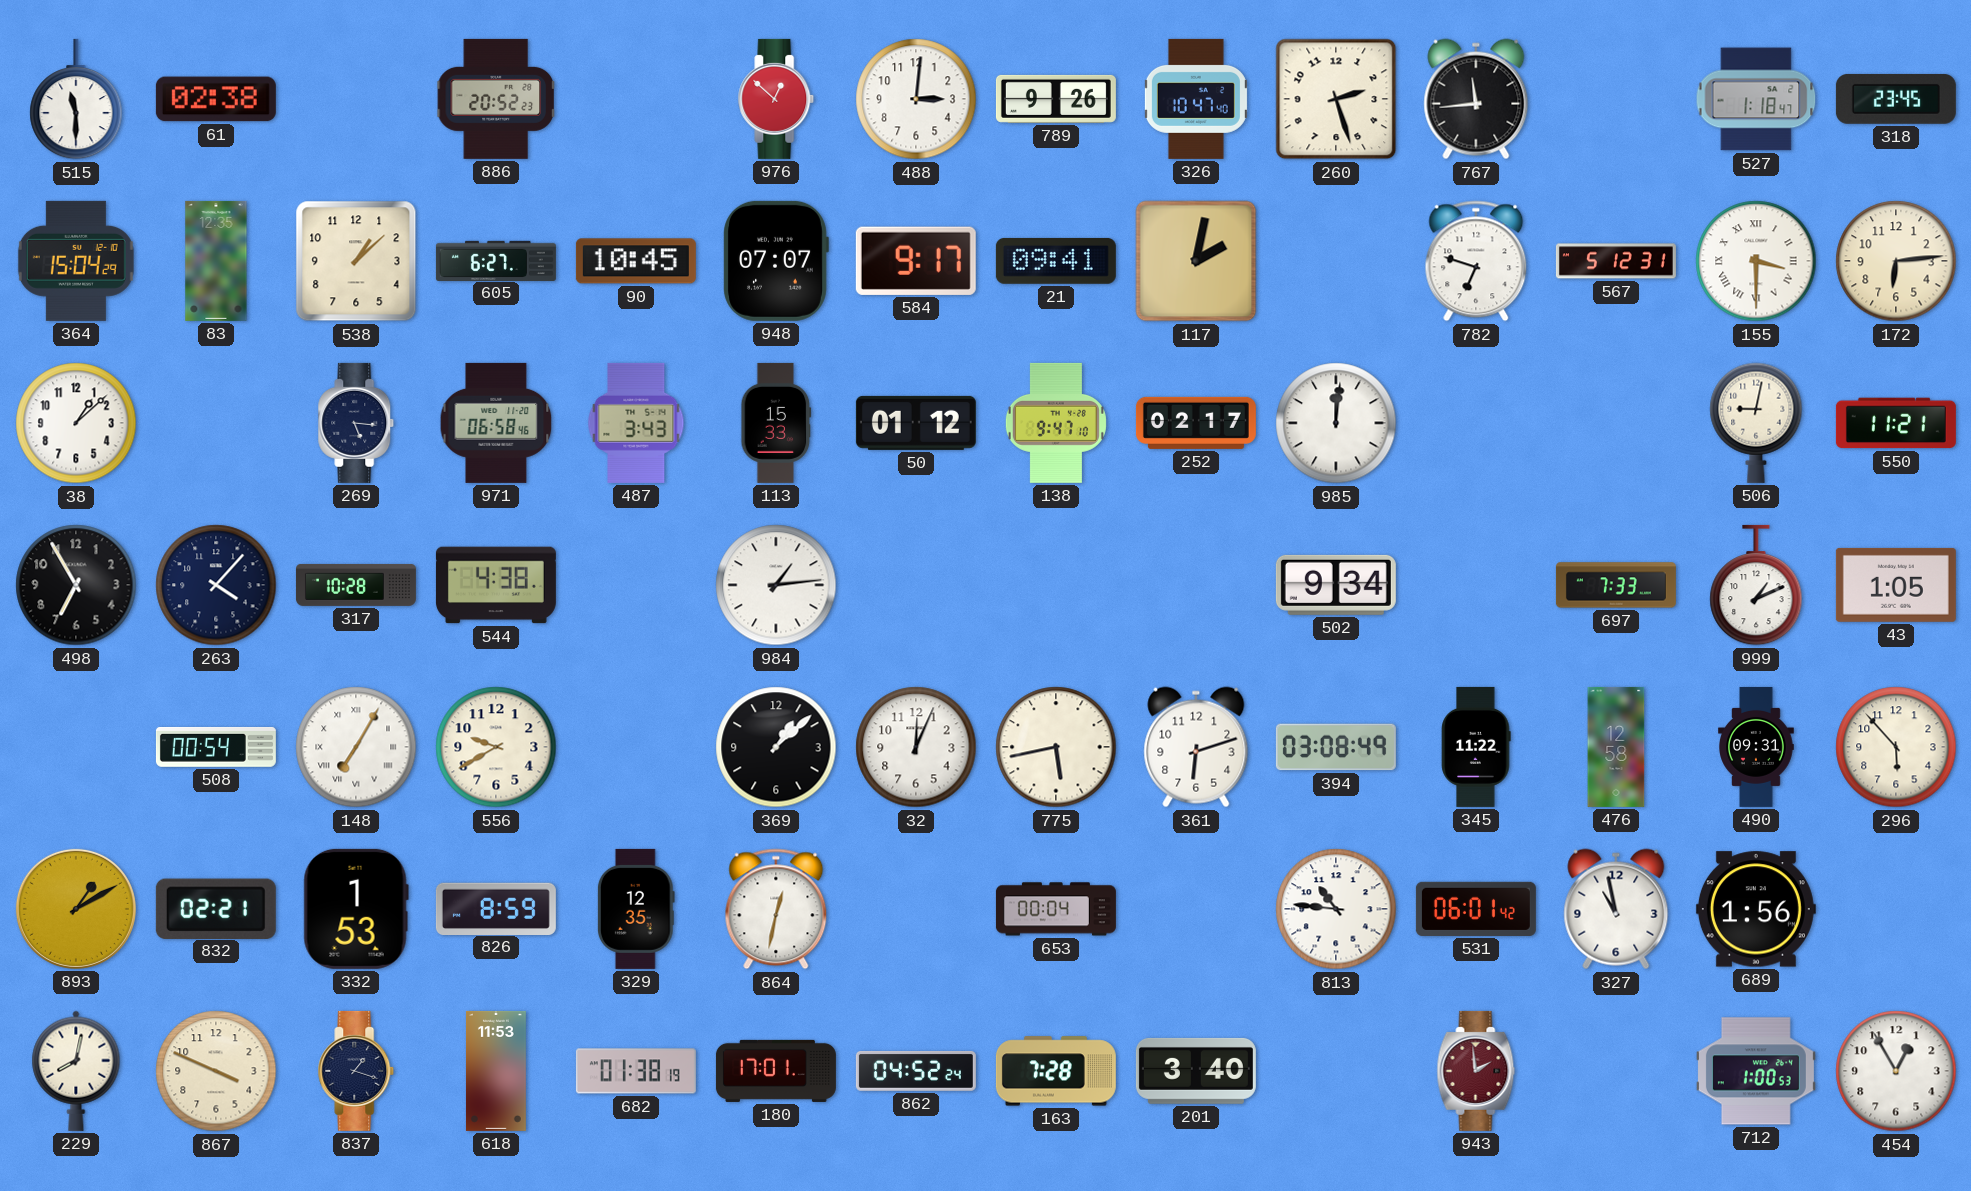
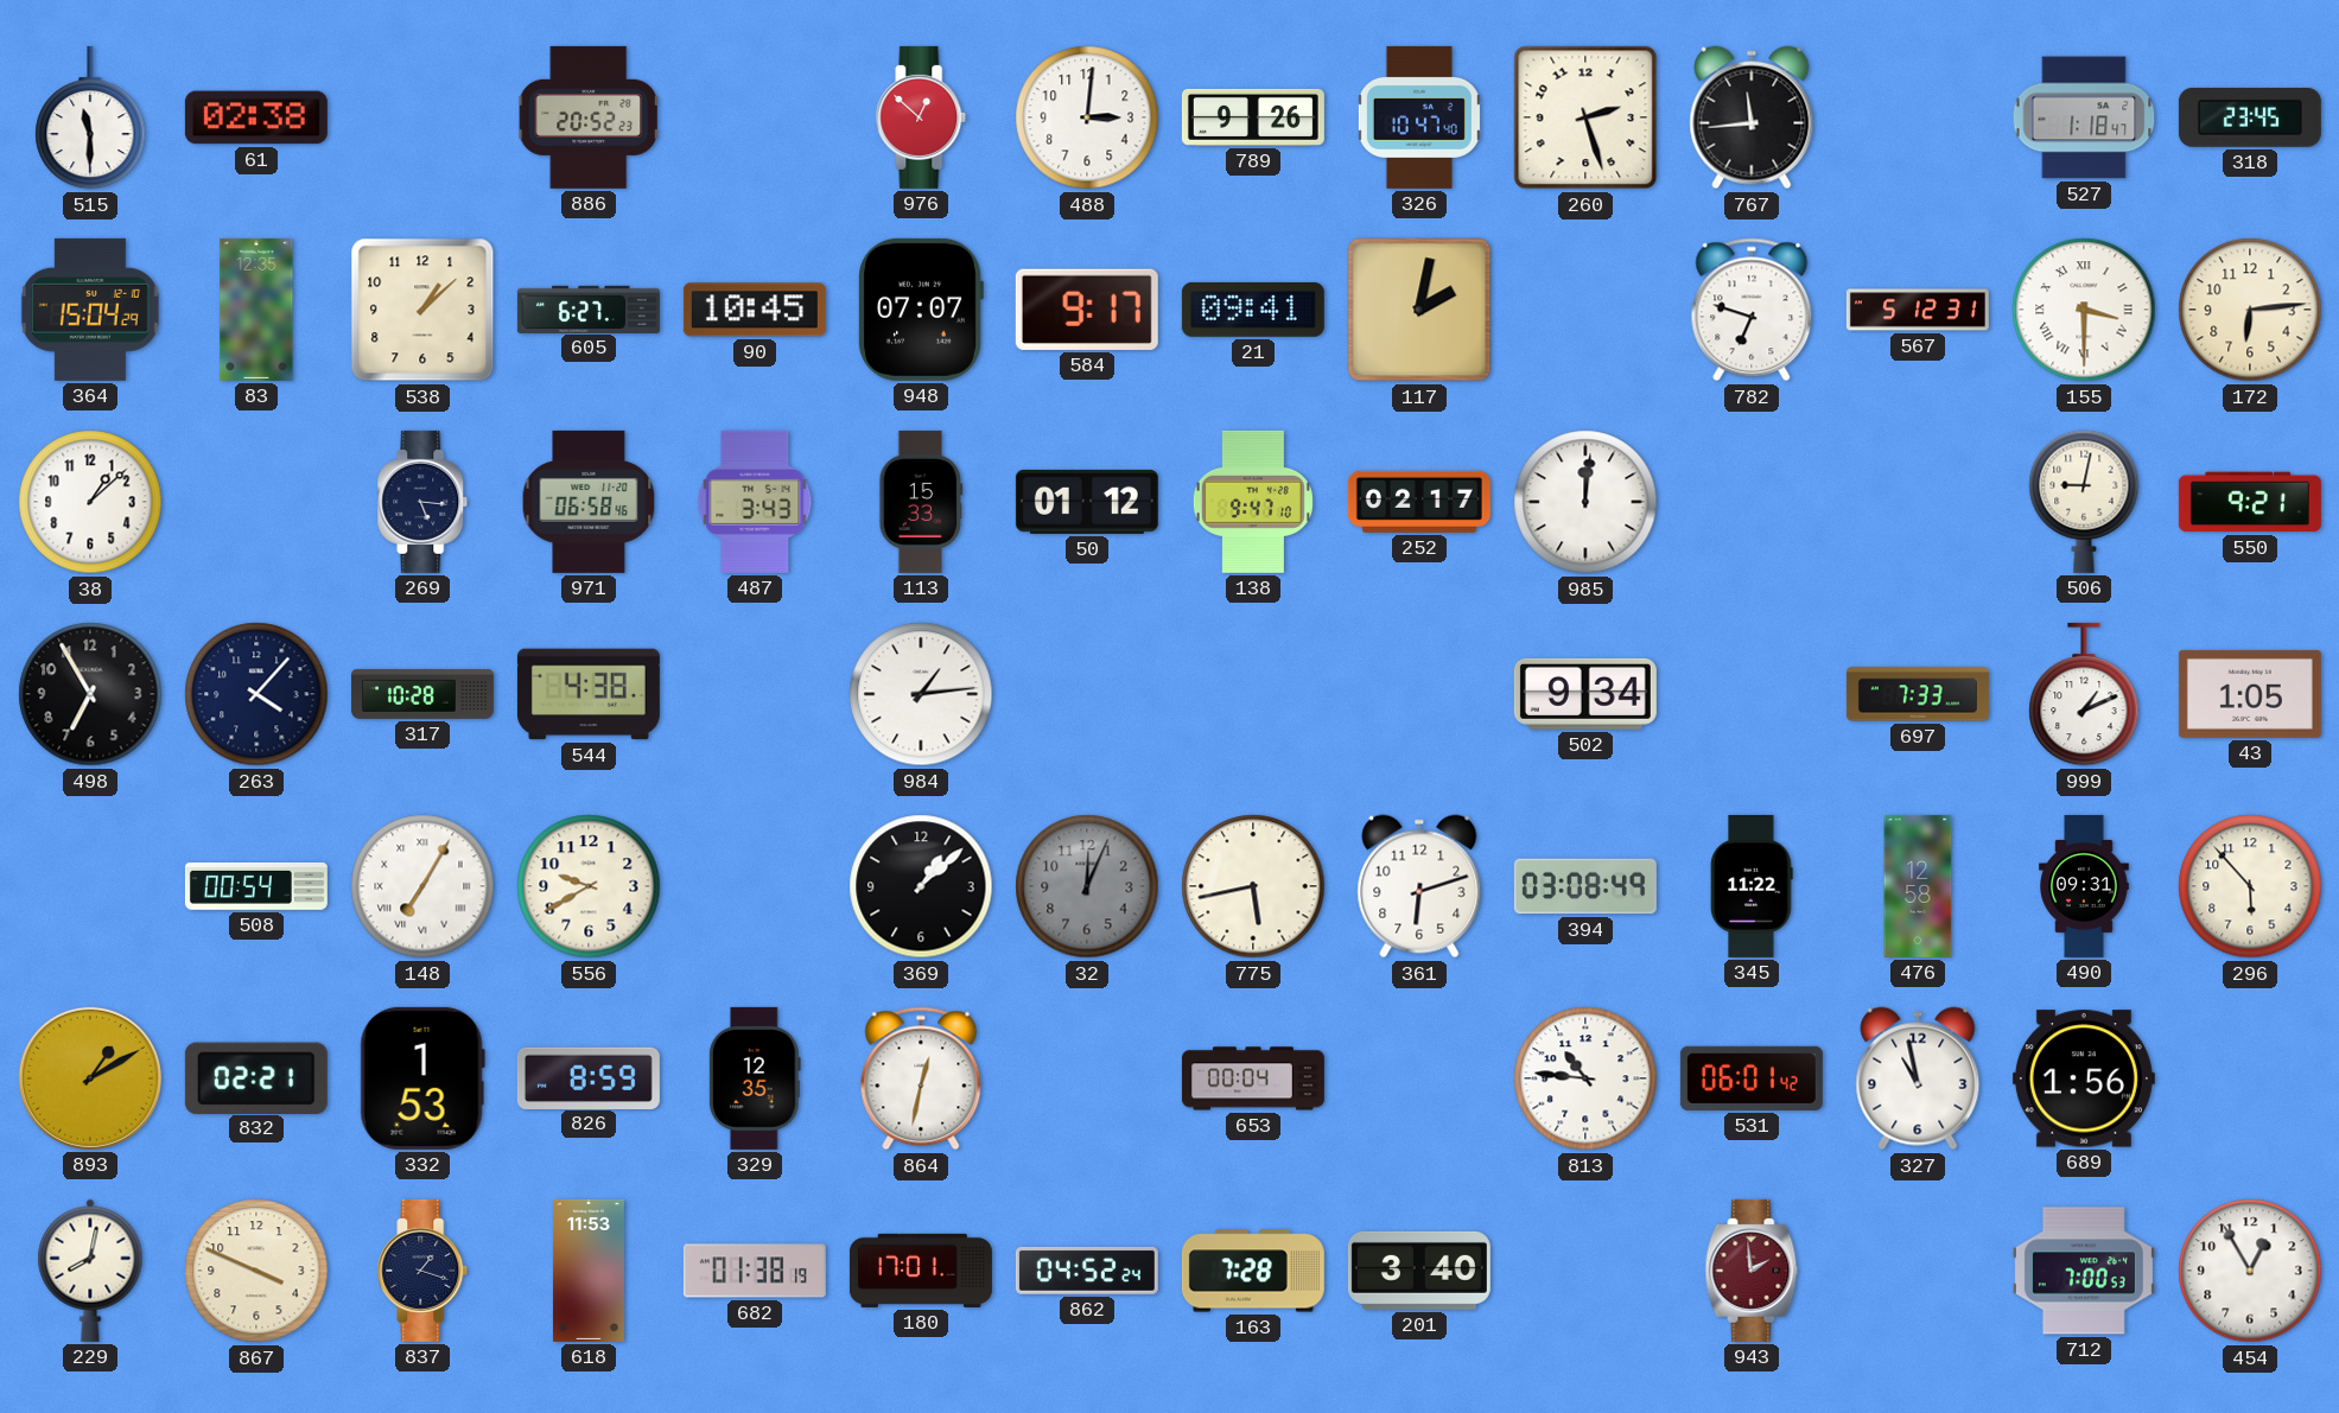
550: 11:21 -> 9:21
32 dial: white -> grey
712: 1:00 -> 7:00
